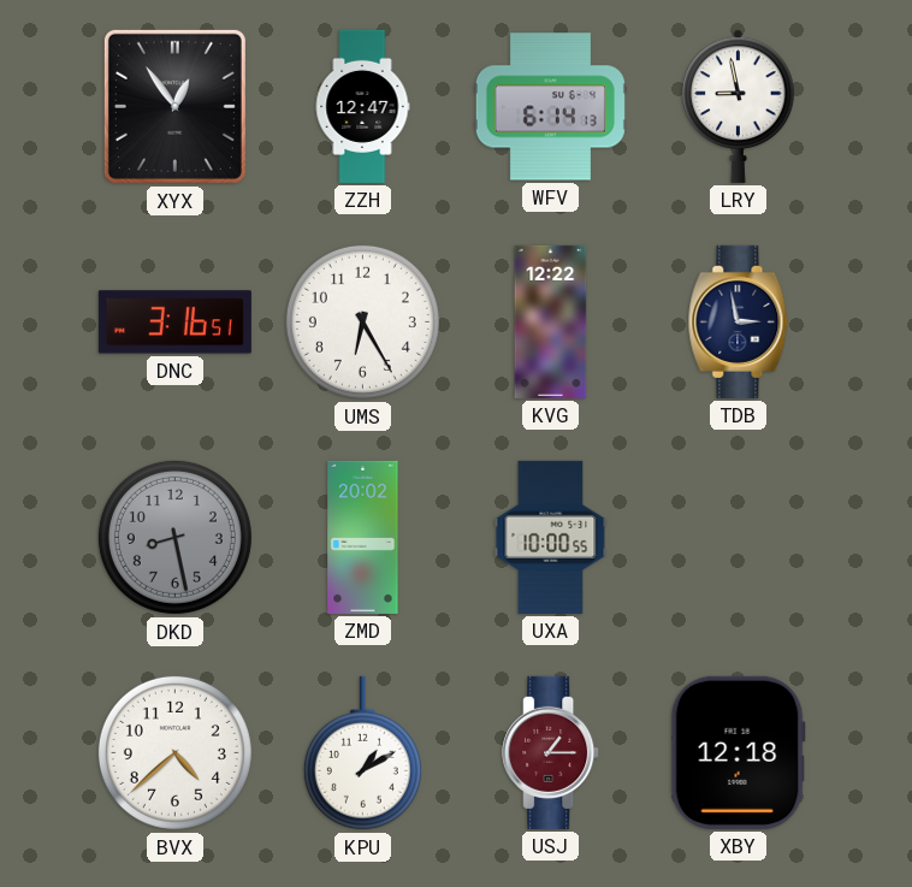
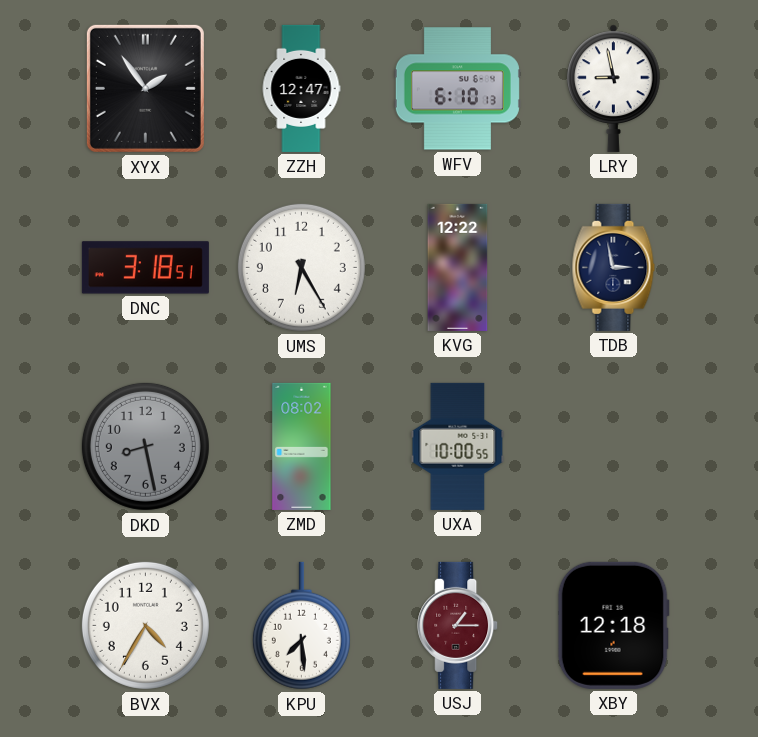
XYX: 12:54 -> 1:54
WFV: 6:14 -> 6:10
DNC: 3:16 -> 3:18
ZMD: 20:02 -> 08:02
BVX: 4:38 -> 4:35
KPU: 1:10 -> 7:29
